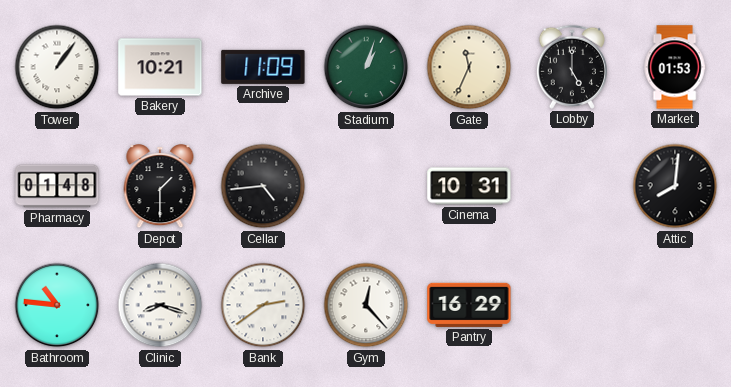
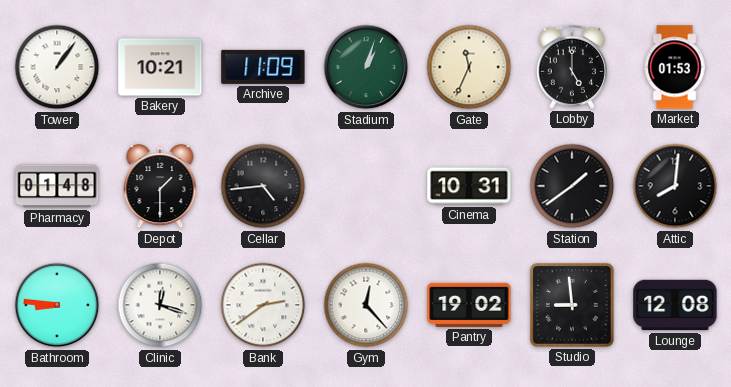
Station: none -> 1:39
Bathroom: 10:46 -> 8:46
Clinic: 8:18 -> 12:18
Pantry: 16:29 -> 19:02
Studio: none -> 8:59
Lounge: none -> 12:08
